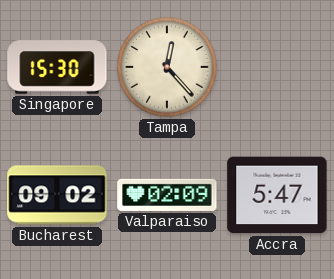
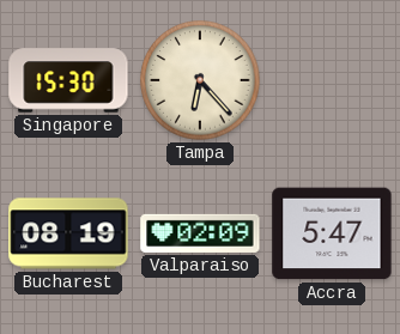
Tampa: 12:23 -> 6:23
Bucharest: 09:02 -> 08:19
